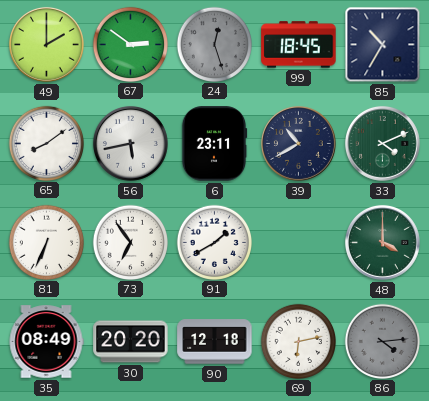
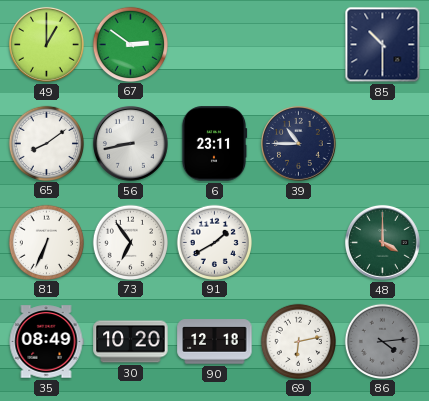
49: 2:00 -> 1:00
24: 12:27 -> none
99: 18:45 -> none
85: 10:35 -> 10:30
56: 5:43 -> 8:43
39: 10:40 -> 10:45
33: 4:11 -> none
30: 20:20 -> 10:20
